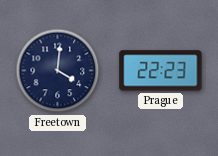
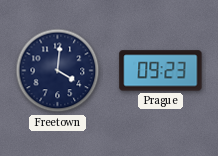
Prague: 22:23 -> 09:23
